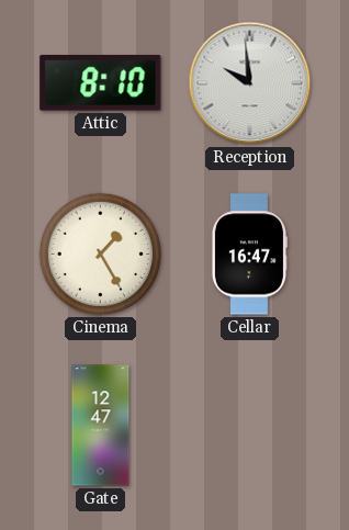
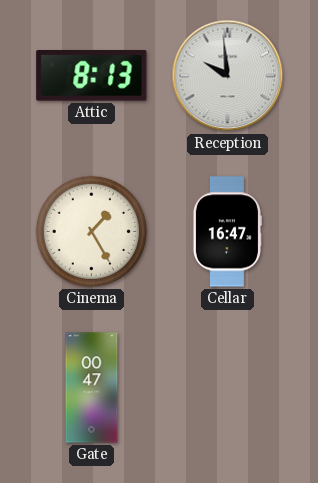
Attic: 8:10 -> 8:13
Gate: 12:47 -> 00:47
